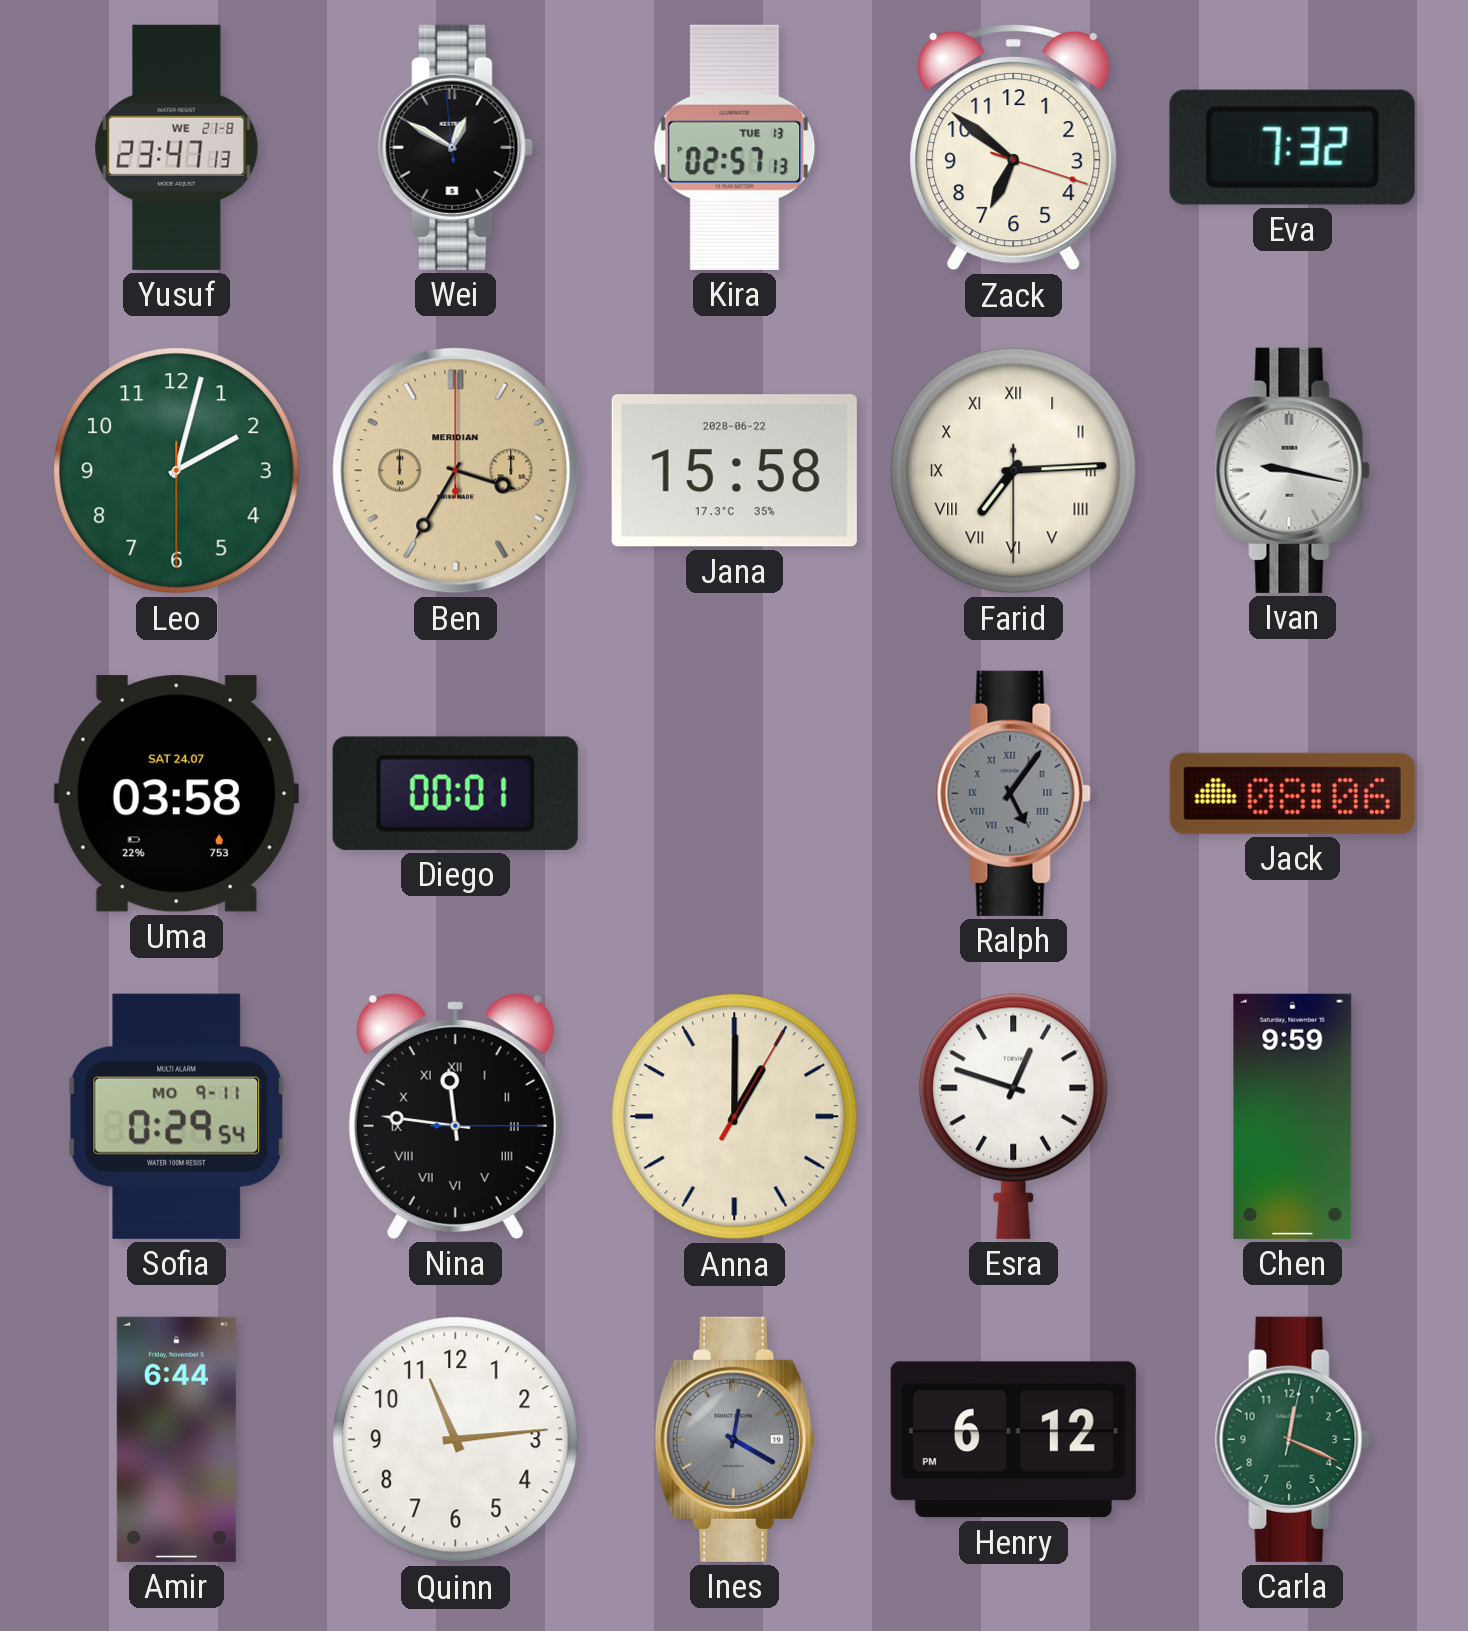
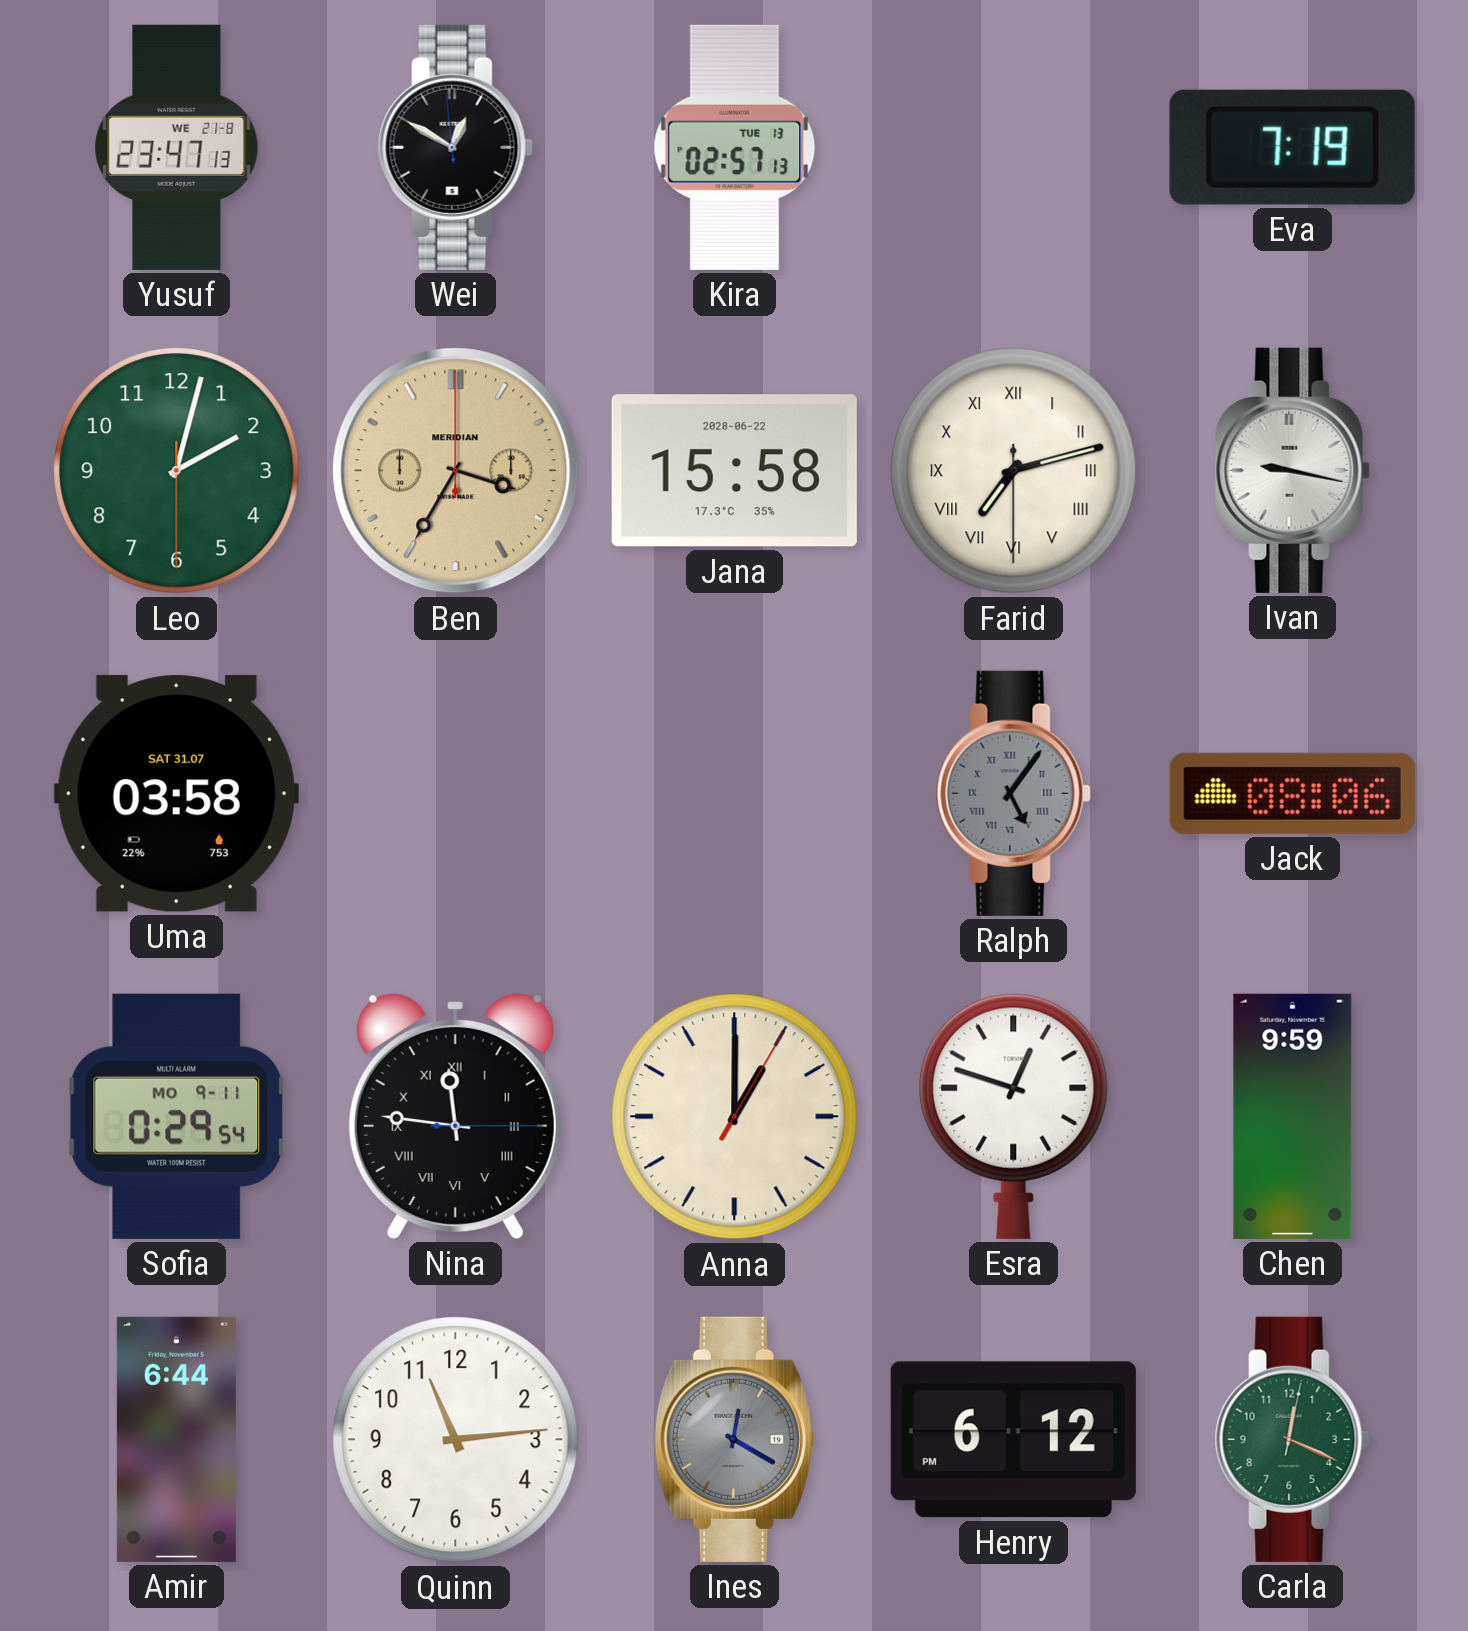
Zack: 6:51 -> none
Eva: 7:32 -> 7:19
Farid: 7:14 -> 7:12
Uma date: SAT 24.07 -> SAT 31.07
Diego: 00:01 -> none
